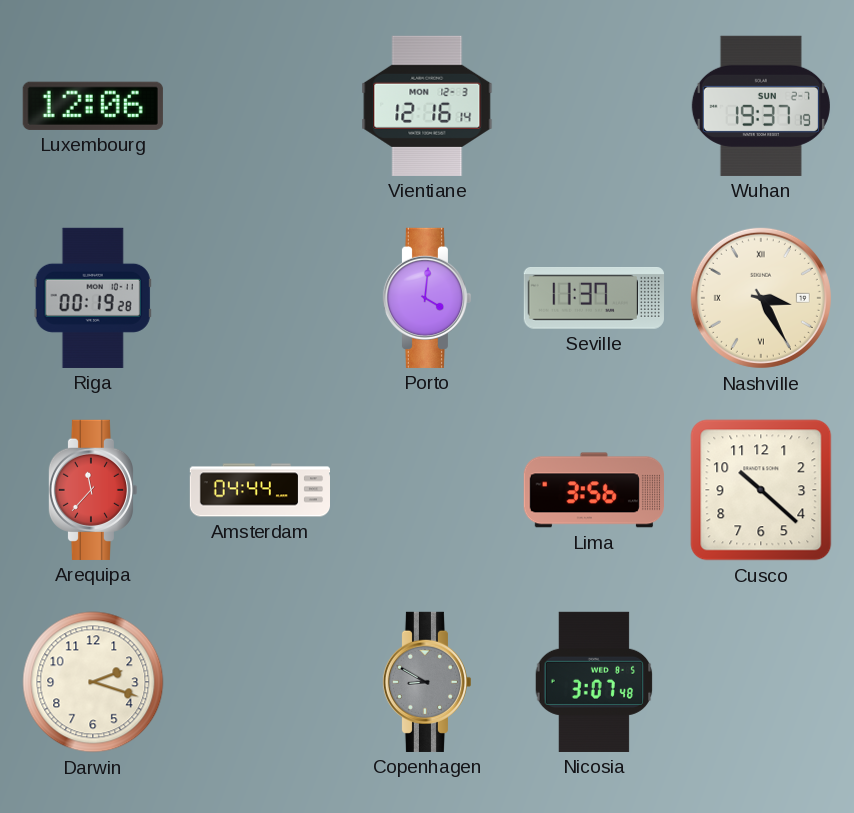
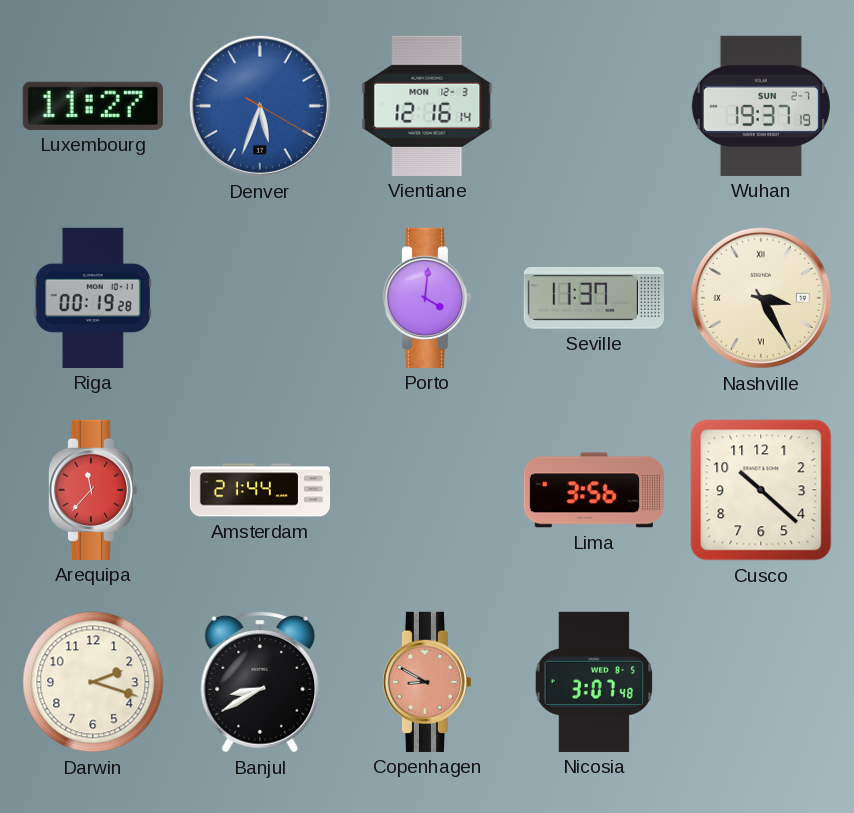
Luxembourg: 12:06 -> 11:27
Denver: none -> 5:33
Amsterdam: 04:44 -> 21:44
Banjul: none -> 8:40
Copenhagen dial: grey -> salmon
